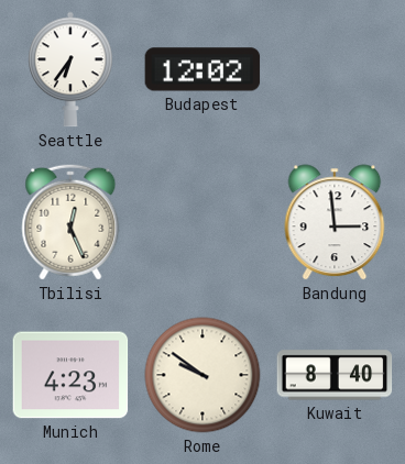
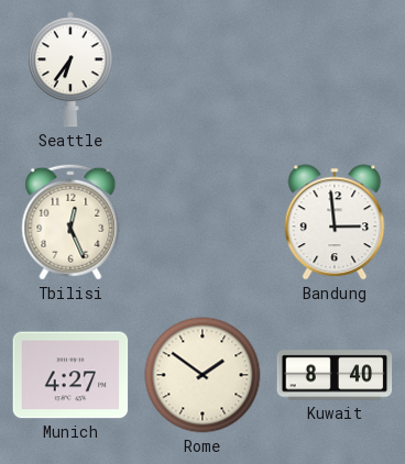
Budapest: 12:02 -> none
Munich: 4:23 -> 4:27
Rome: 9:51 -> 1:51
